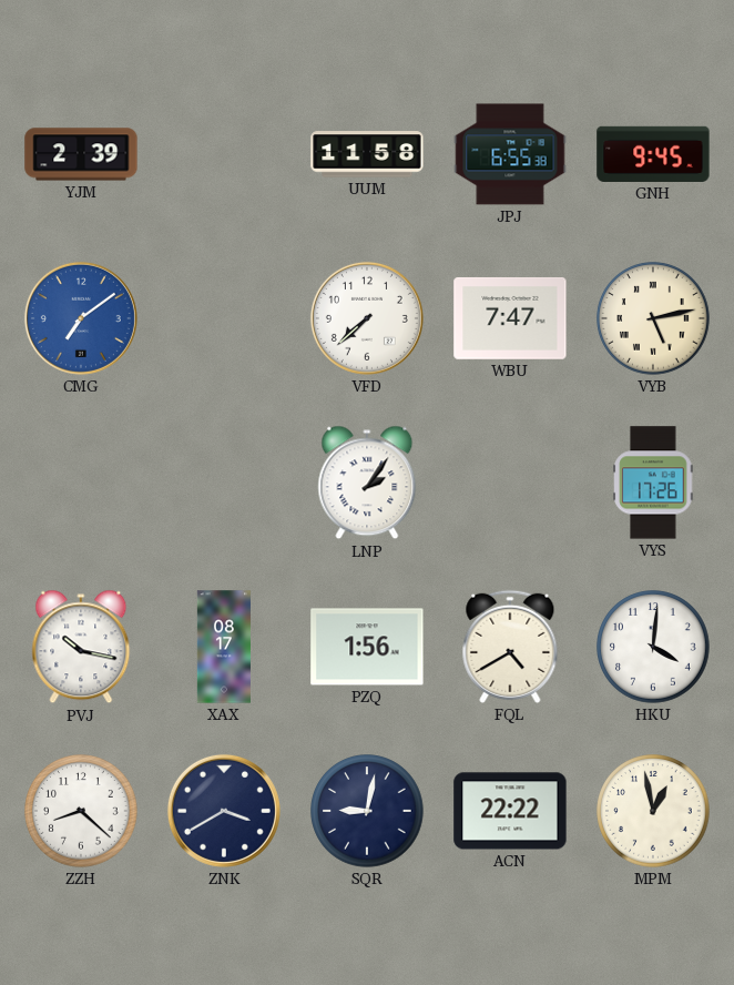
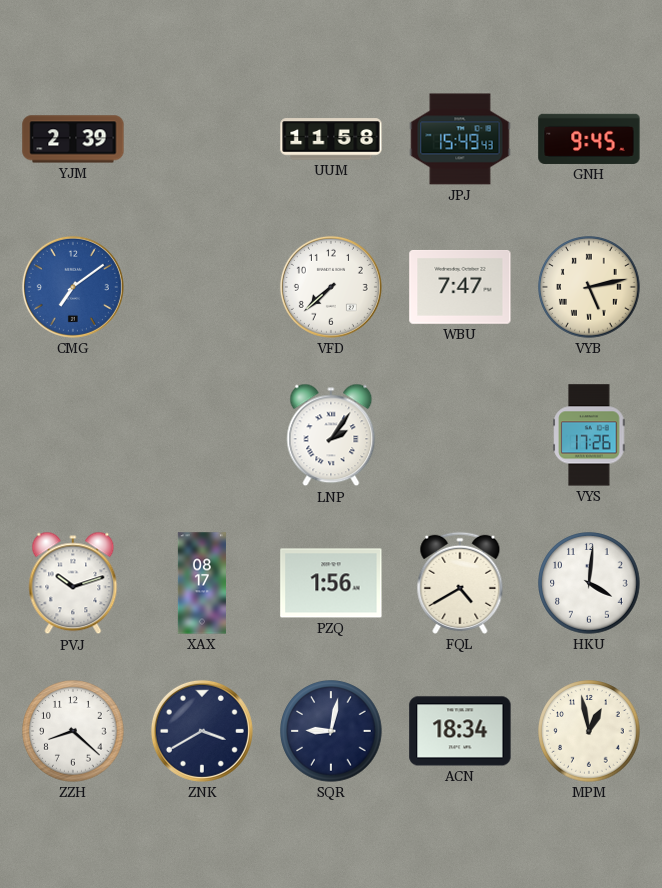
JPJ: 6:55 -> 15:49
PVJ: 10:17 -> 10:12
ACN: 22:22 -> 18:34
